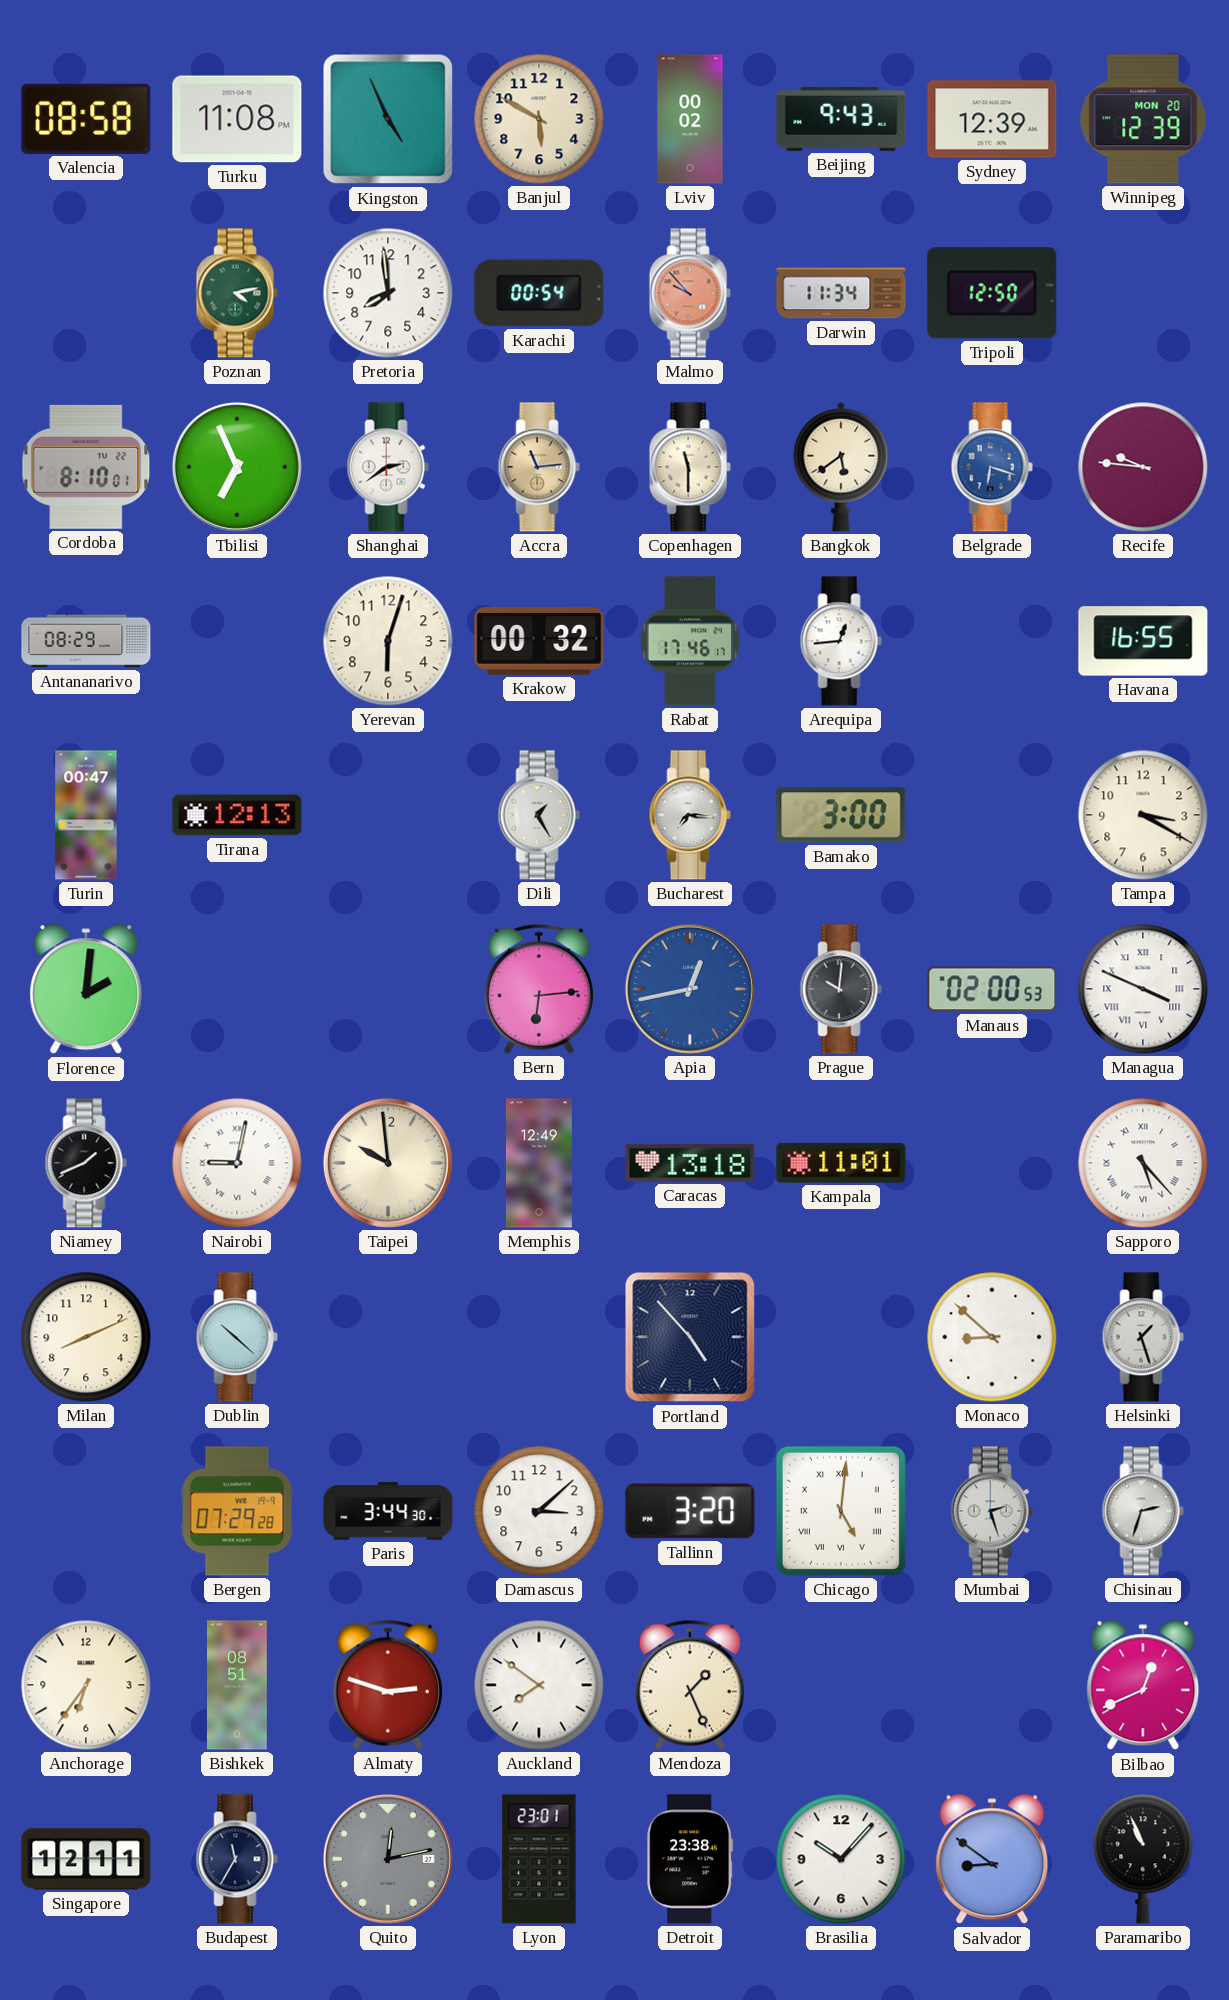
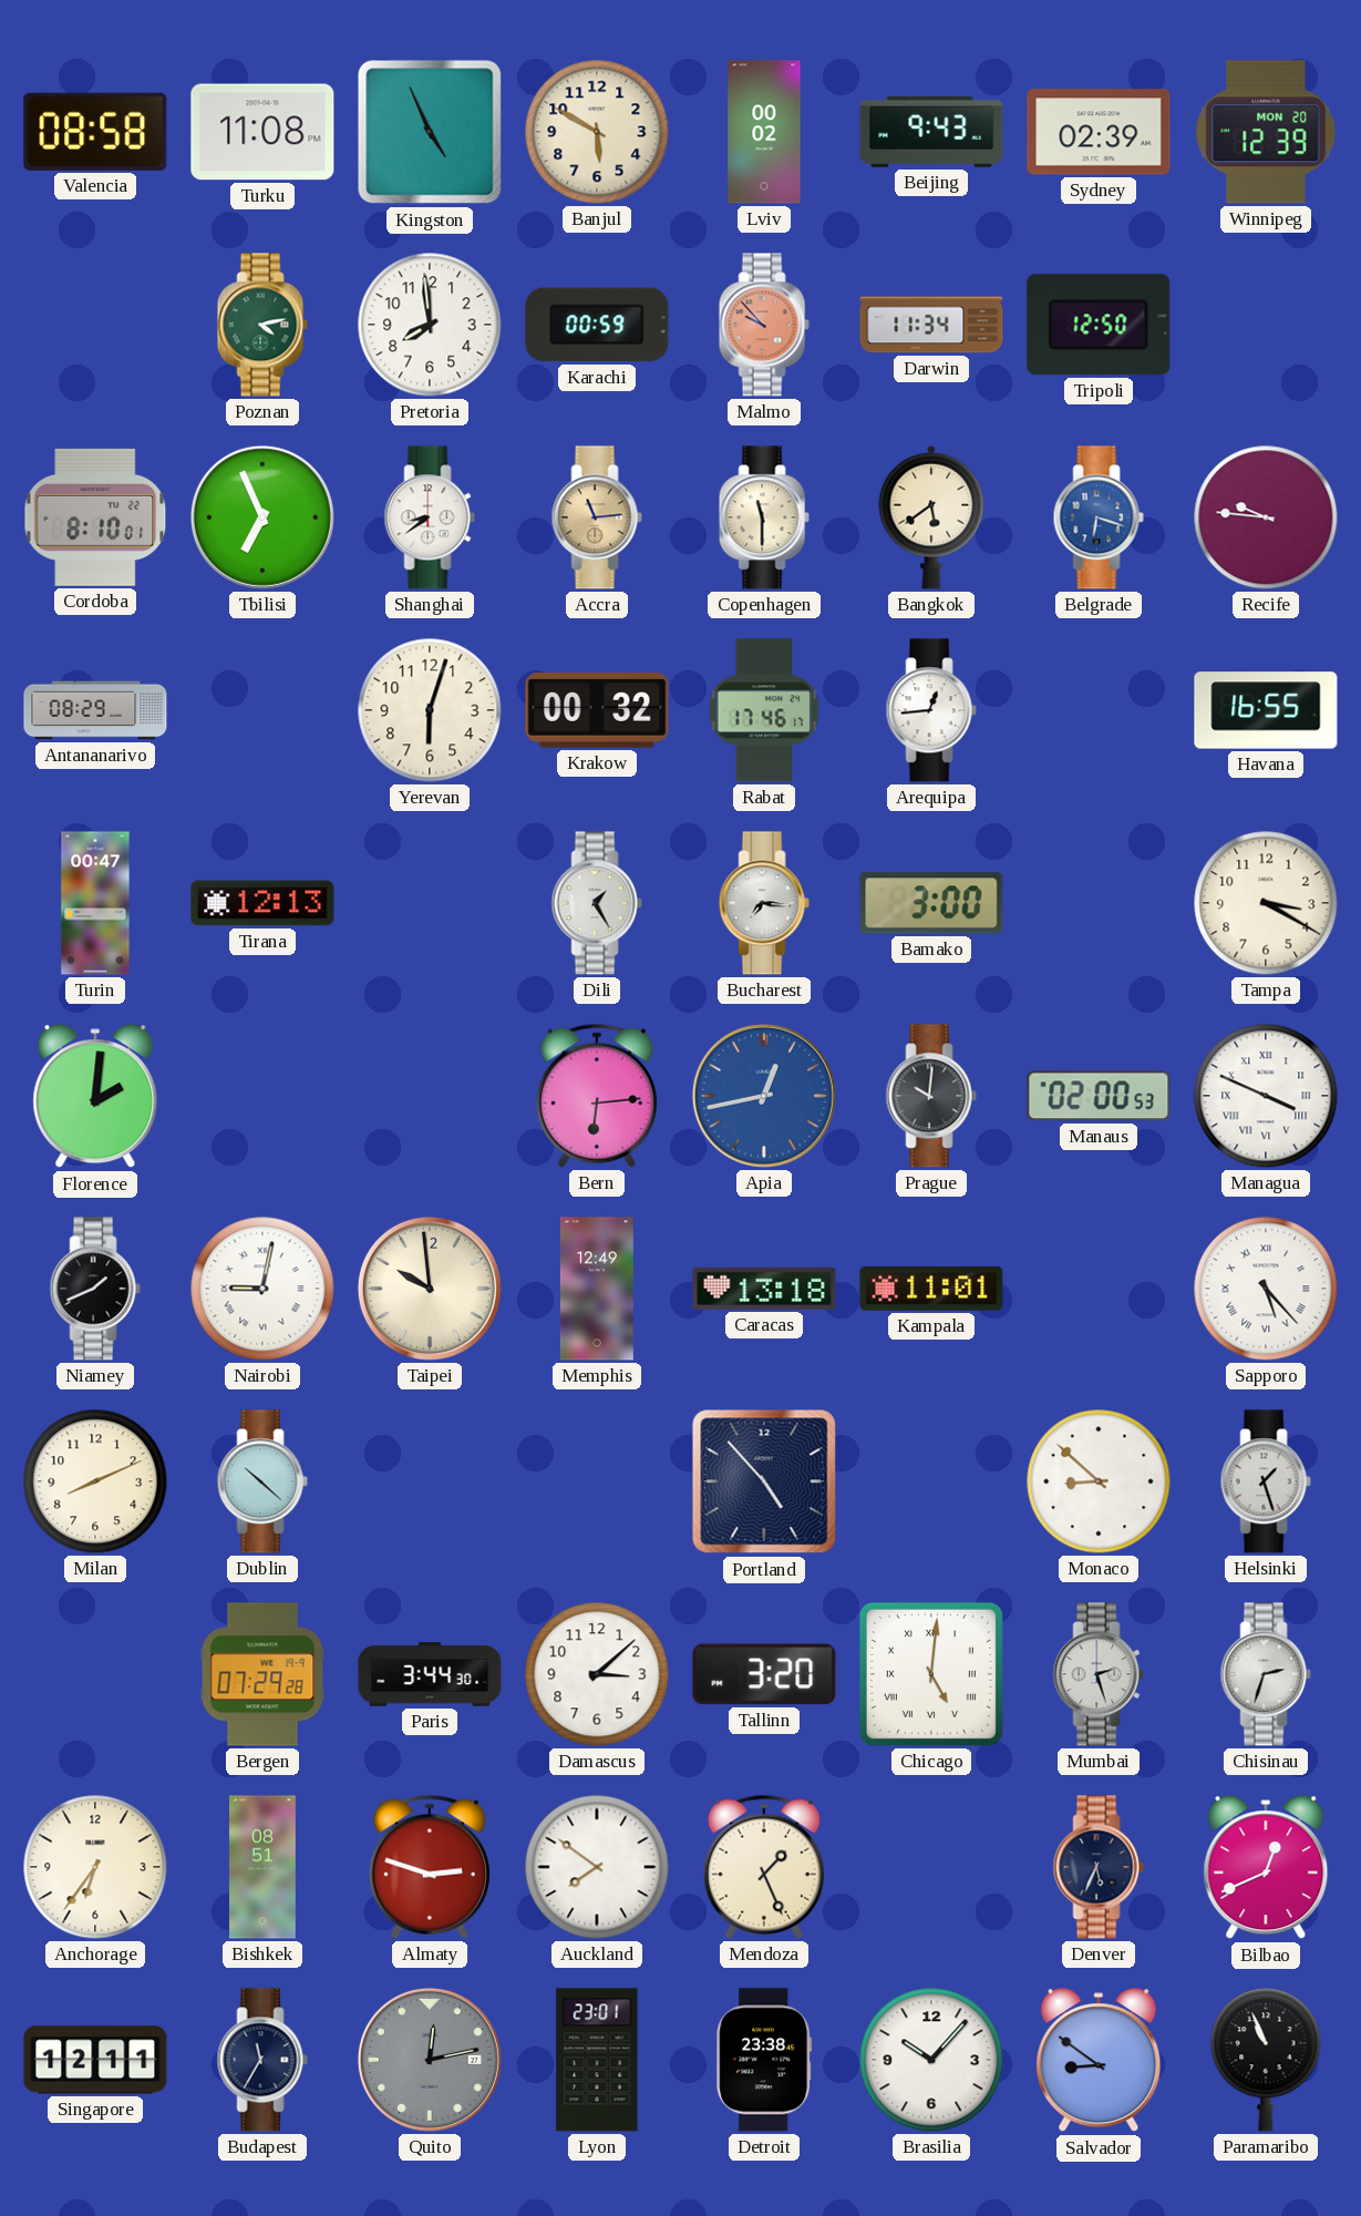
Sydney: 12:39 -> 02:39
Karachi: 00:54 -> 00:59
Shanghai: 2:39 -> 8:39
Denver: none -> 5:34
